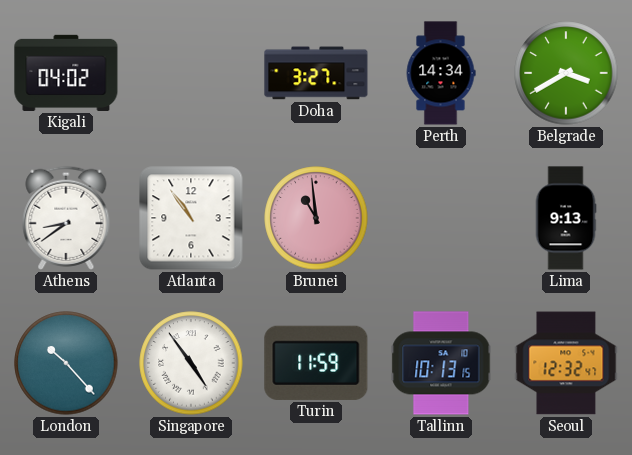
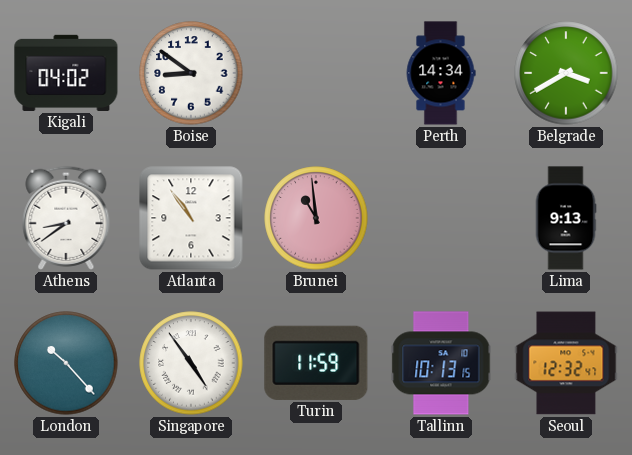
Boise: none -> 8:51
Doha: 3:27 -> none
